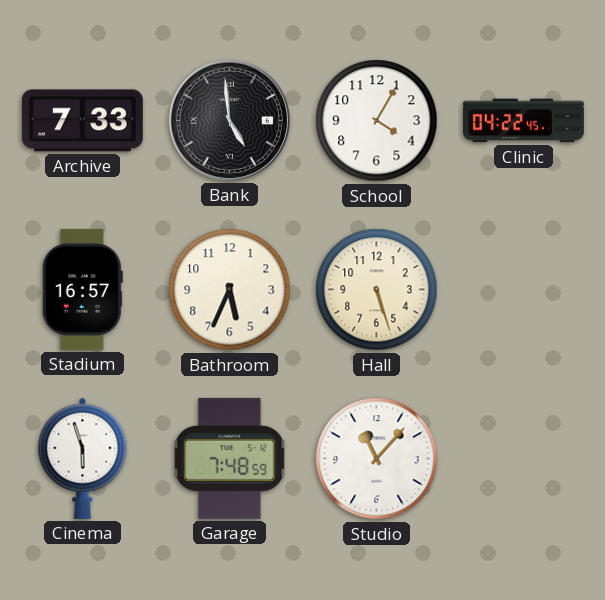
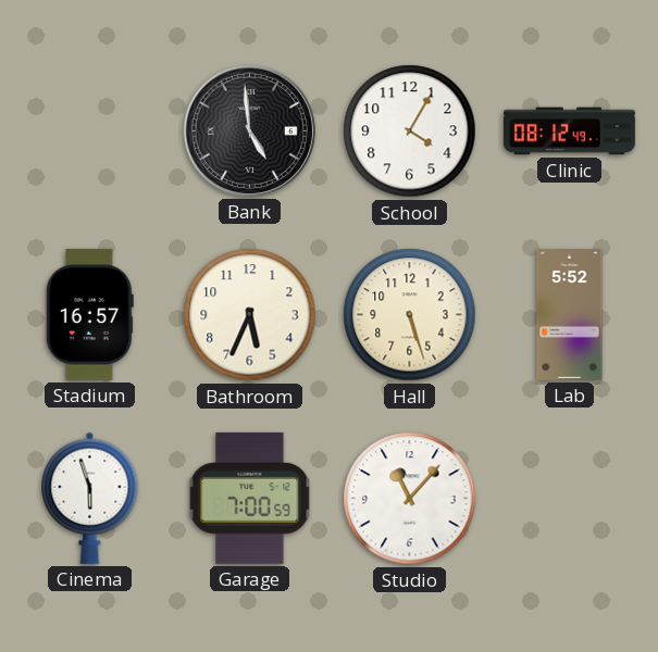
Archive: 7:33 -> none
Clinic: 04:22 -> 08:12
Lab: none -> 5:52
Garage: 7:48 -> 7:00
